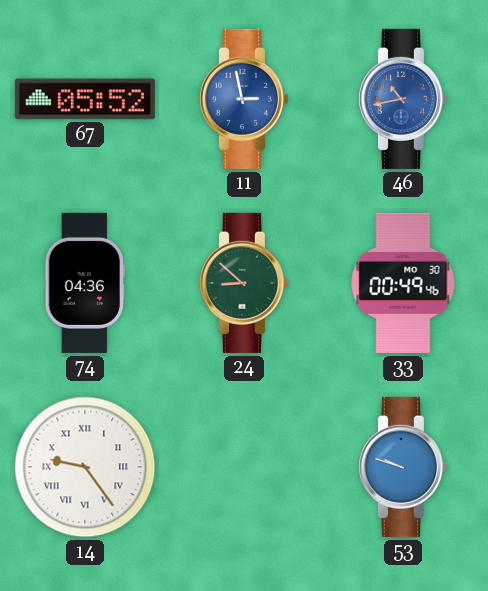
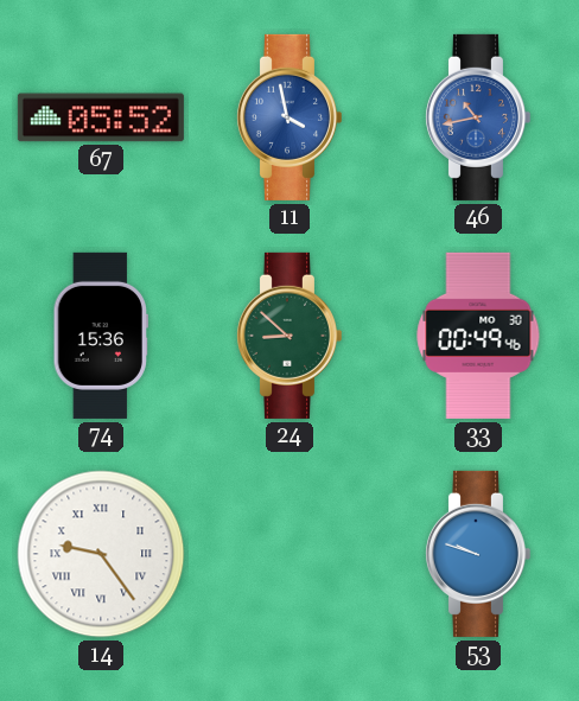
11: 2:58 -> 3:58
74: 04:36 -> 15:36
